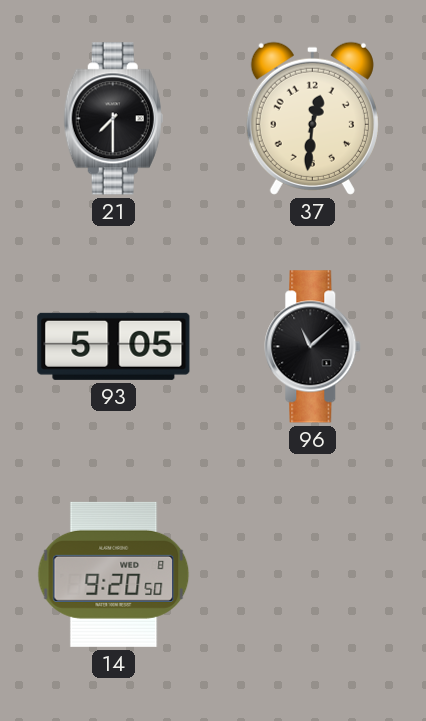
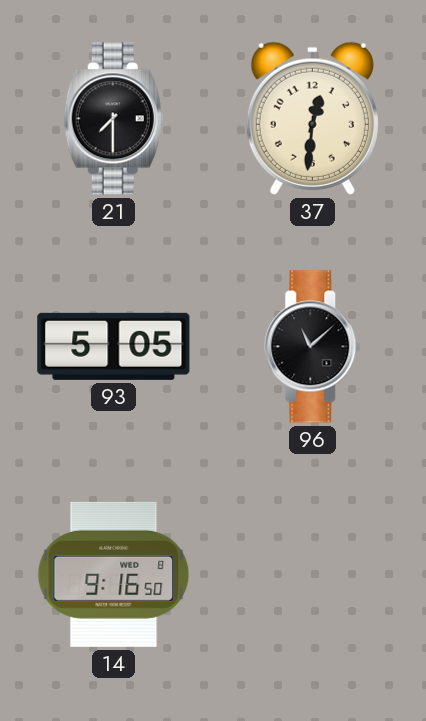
14: 9:20 -> 9:16
